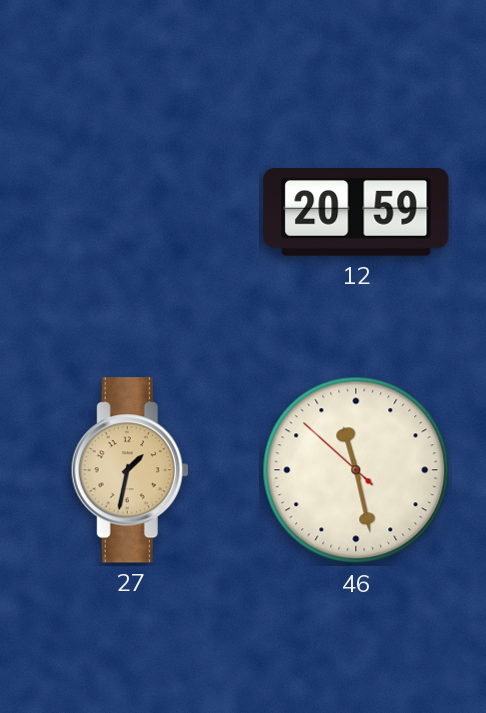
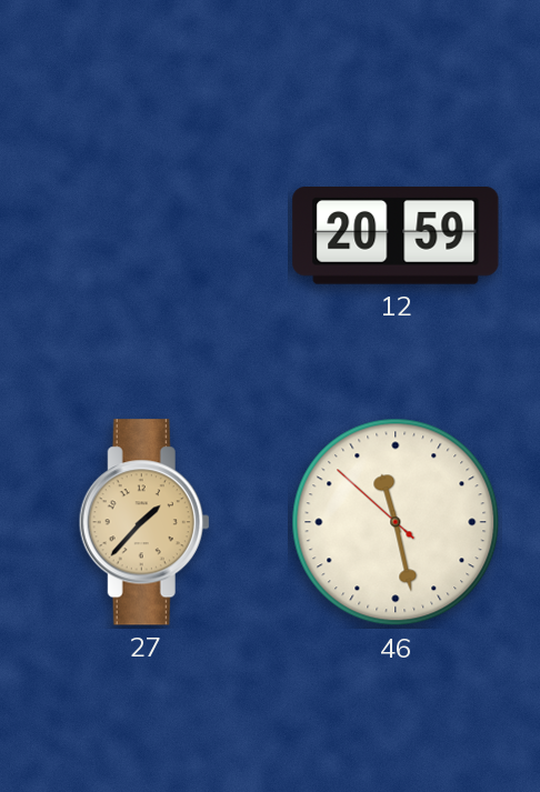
27: 1:32 -> 1:37
